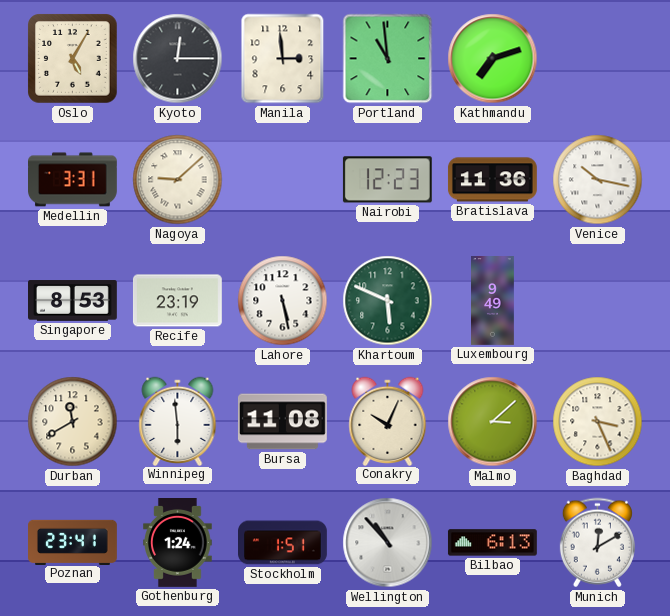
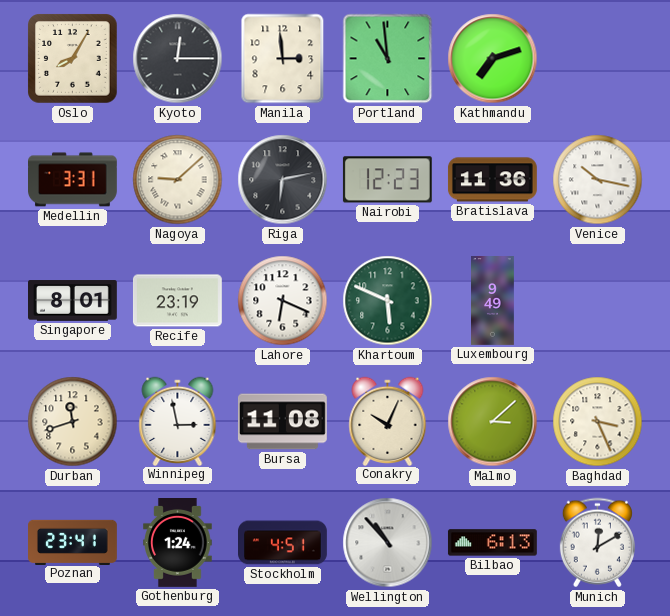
Oslo: 5:05 -> 8:05
Riga: none -> 6:13
Singapore: 8:53 -> 8:01
Lahore: 5:28 -> 6:19
Durban: 11:40 -> 11:42
Winnipeg: 5:59 -> 2:58
Stockholm: 1:51 -> 4:51
